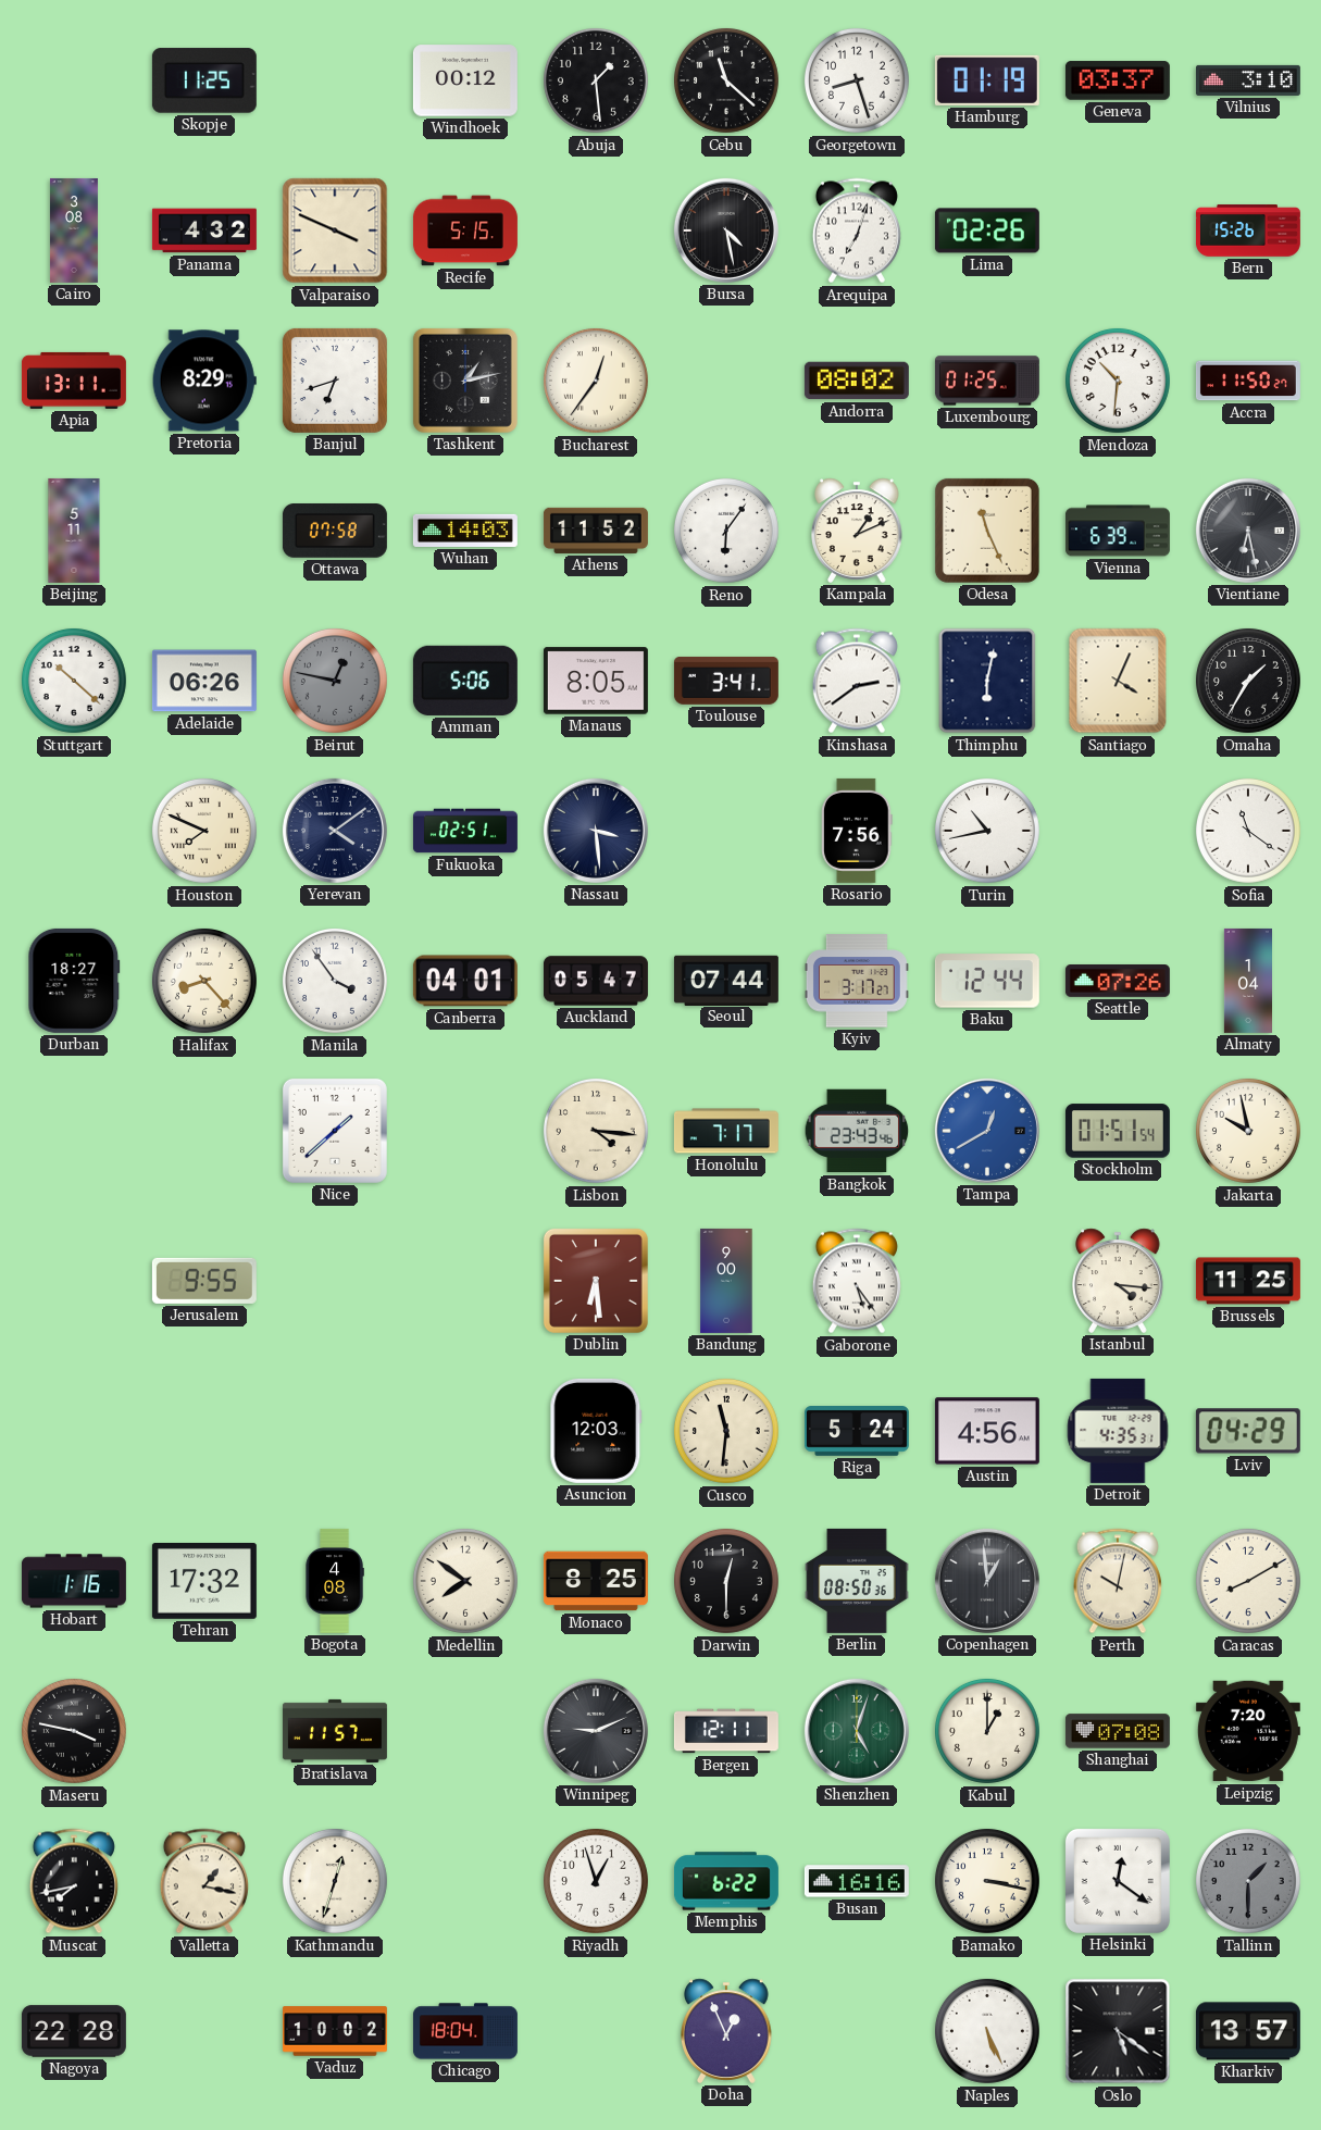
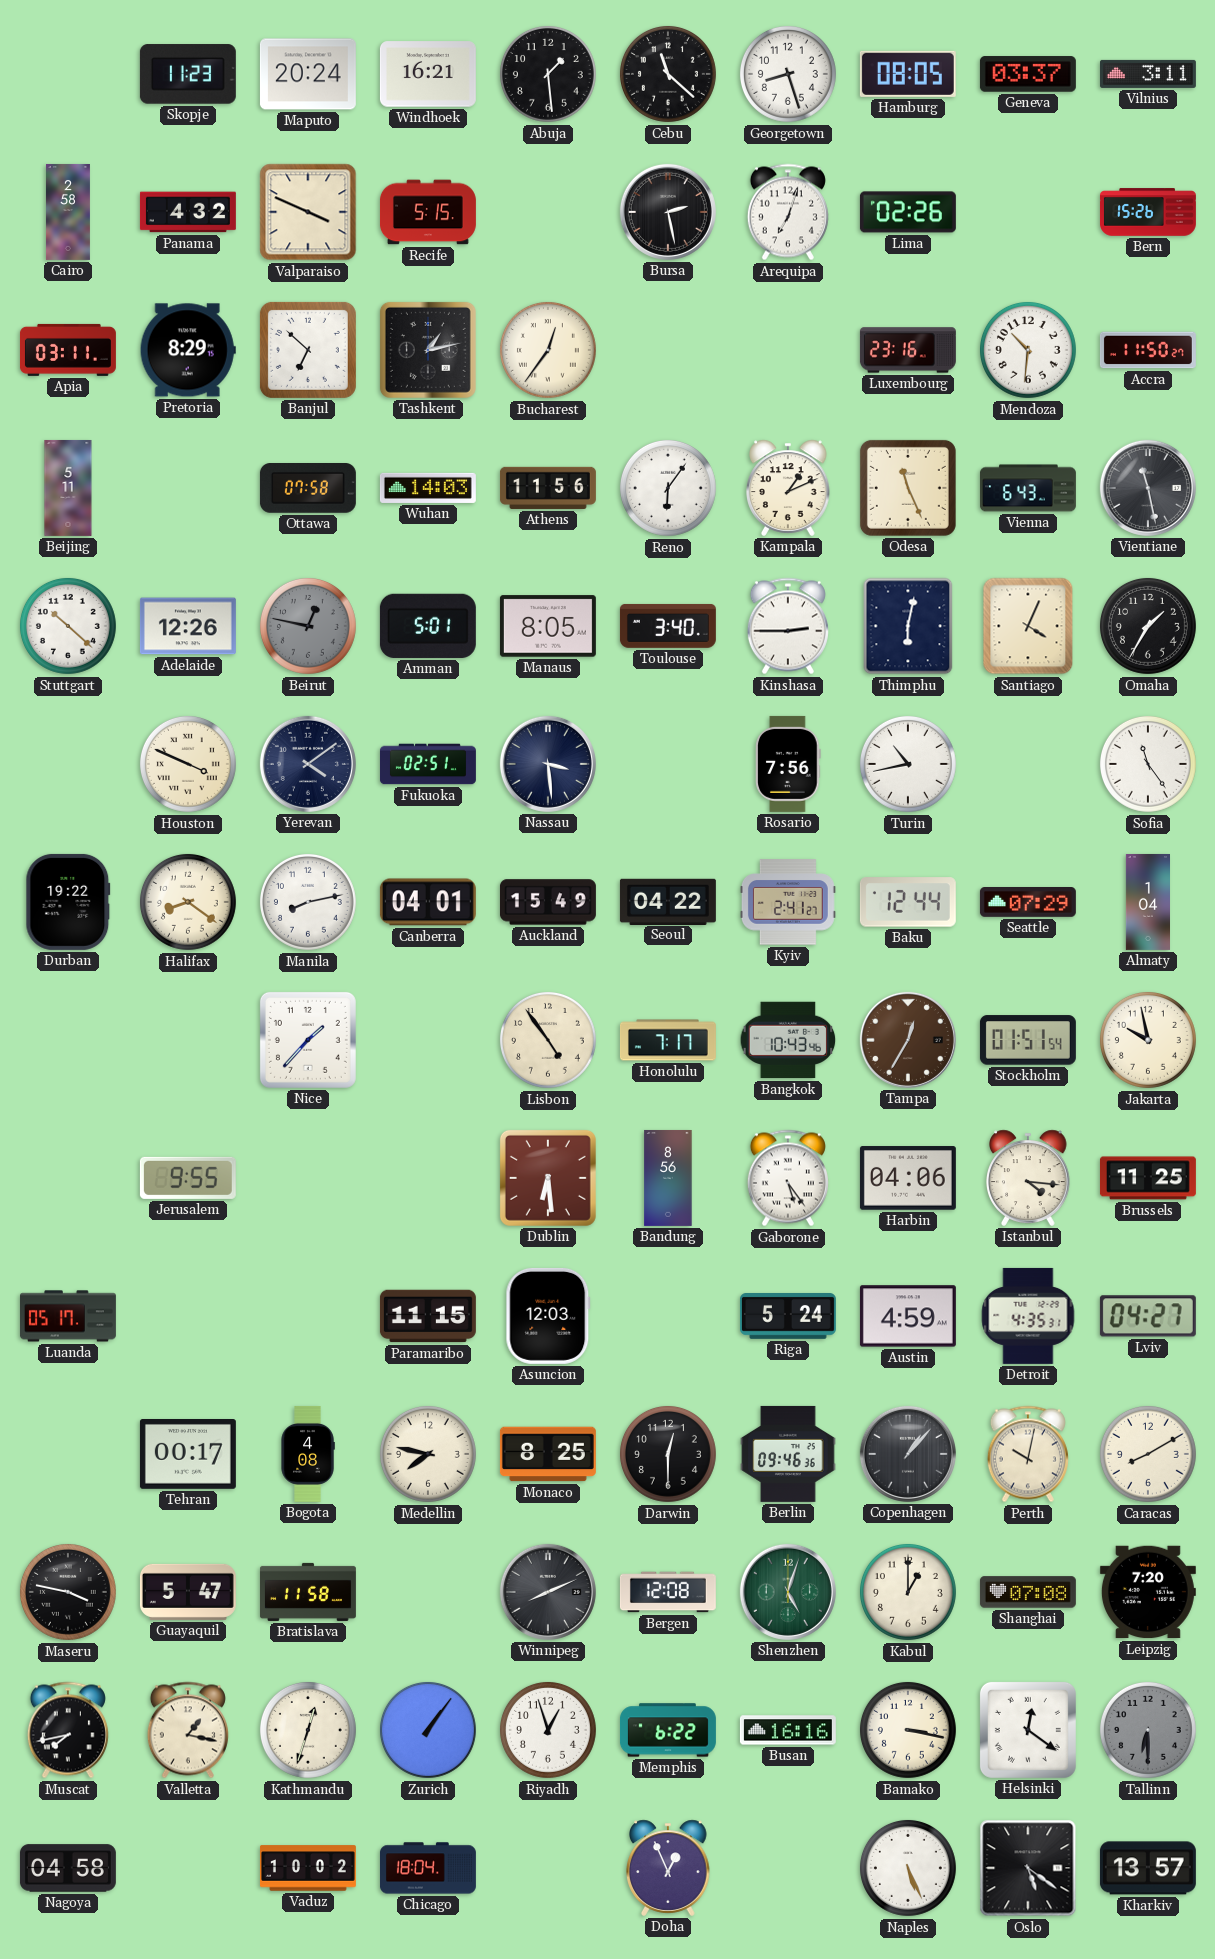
Skopje: 11:25 -> 11:23
Maputo: none -> 20:24
Windhoek: 00:12 -> 16:21
Hamburg: 01:19 -> 08:05
Vilnius: 3:10 -> 3:11
Cairo: 3:08 -> 2:58
Bursa: 4:28 -> 2:28
Apia: 13:11 -> 03:11
Banjul: 6:42 -> 6:52
Andorra: 08:02 -> none
Luxembourg: 01:25 -> 23:16
Athens: 11:52 -> 11:56
Vienna: 6:39 -> 6:43
Vientiane: 6:28 -> 11:28
Adelaide: 06:26 -> 12:26
Amman: 5:06 -> 5:01
Toulouse: 3:41 -> 3:40
Kinshasa: 2:39 -> 2:45
Houston: 7:49 -> 3:49
Sofia: 11:21 -> 11:24
Durban: 18:27 -> 19:22
Halifax: 8:23 -> 8:21
Manila: 3:54 -> 8:13
Auckland: 05:47 -> 15:49
Seoul: 07:44 -> 04:22
Kyiv: 3:17 -> 2:41
Seattle: 07:26 -> 07:29
Nice: 1:38 -> 1:37
Lisbon: 4:16 -> 4:54
Bangkok: 23:43 -> 10:43
Tampa: 12:40 -> 12:35
Tampa dial: blue -> brown
Bandung: 9:00 -> 8:56
Harbin: none -> 04:06
Luanda: none -> 05:17
Paramaribo: none -> 11:15
Cusco: 11:31 -> none
Austin: 4:56 -> 4:59
Lviv: 04:29 -> 04:27
Hobart: 1:16 -> none
Tehran: 17:32 -> 00:17
Medellin: 7:51 -> 7:47
Berlin: 08:50 -> 09:46
Copenhagen: 12:59 -> 1:07
Guayaquil: none -> 5:47
Bratislava: 11:57 -> 11:58
Winnipeg: 9:11 -> 8:11
Bergen: 12:11 -> 12:08
Zurich: none -> 1:06
Tallinn: 1:30 -> 6:30
Nagoya: 22:28 -> 04:58
